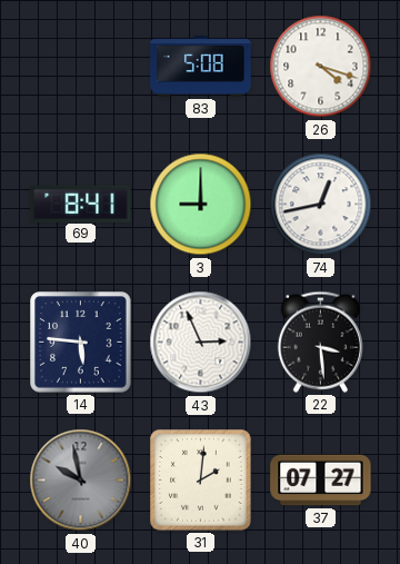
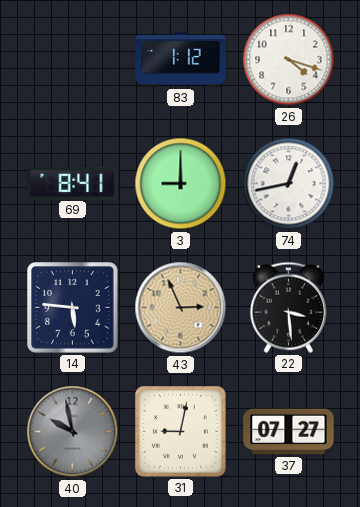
83: 5:08 -> 1:12
43 dial: white -> champagne
31: 2:01 -> 9:02
